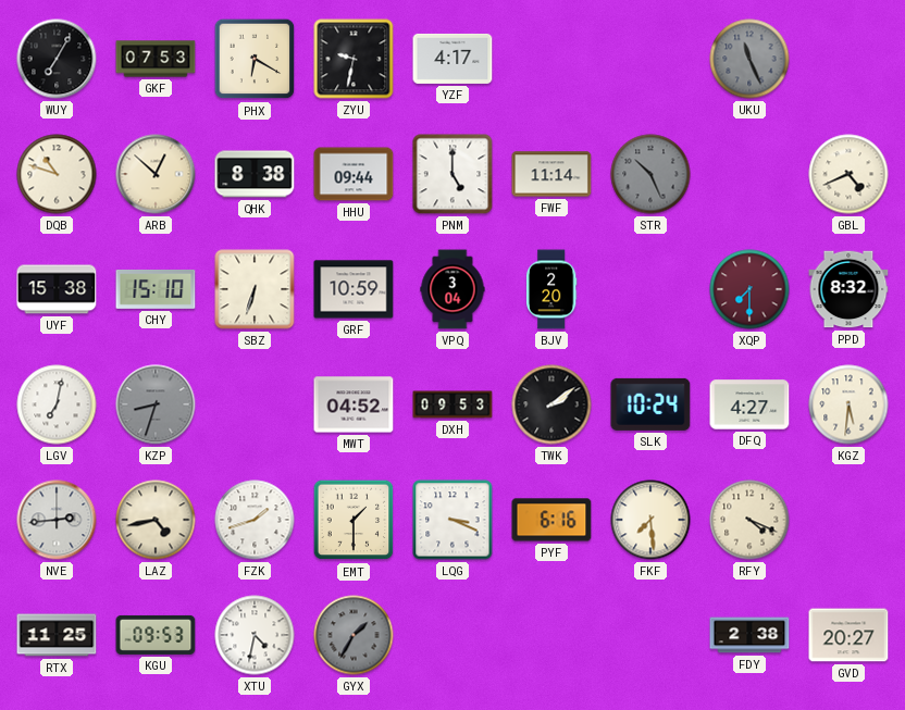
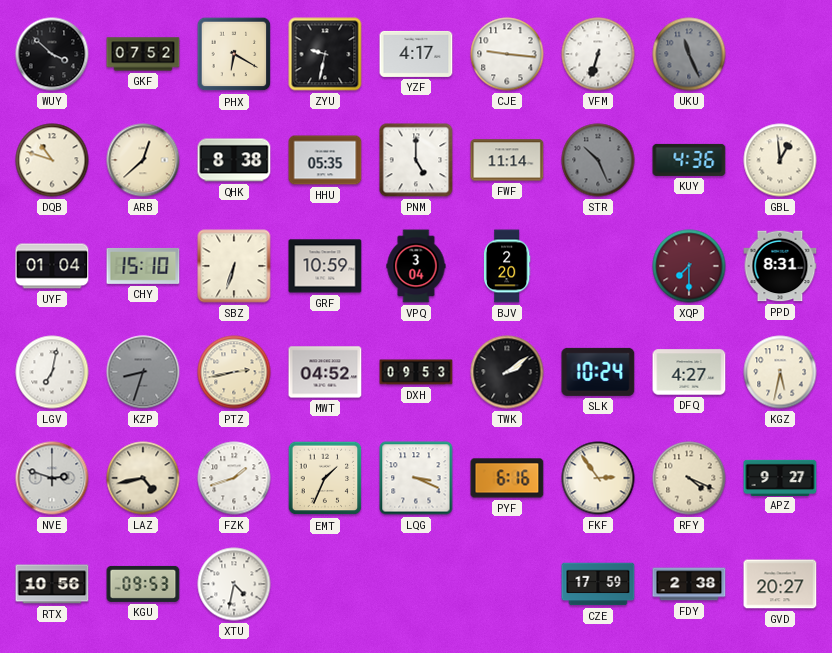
WUY: 7:05 -> 3:52
GKF: 07:53 -> 07:52
CJE: none -> 9:16
VFM: none -> 6:33
ARB: 12:52 -> 12:38
HHU: 09:44 -> 05:35
KUY: none -> 4:36
GBL: 4:41 -> 12:59
UYF: 15:38 -> 01:04
PPD: 8:32 -> 8:31
PTZ: none -> 2:43
KGZ: 5:31 -> 5:32
NVE: 2:44 -> 2:48
EMT: 1:30 -> 1:34
FKF: 7:29 -> 2:54
APZ: none -> 9:27
RTX: 11:25 -> 10:56
GYX: 1:35 -> none
CZE: none -> 17:59
